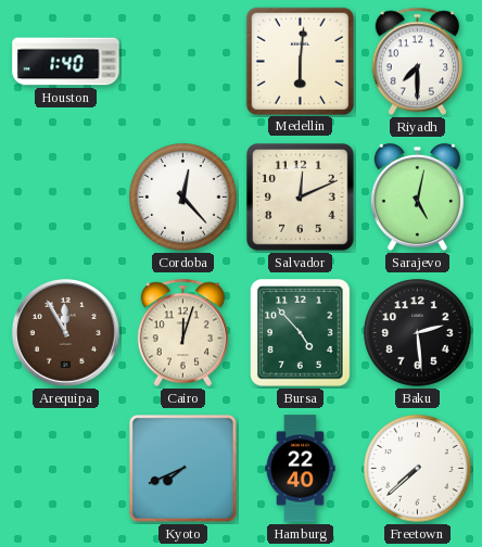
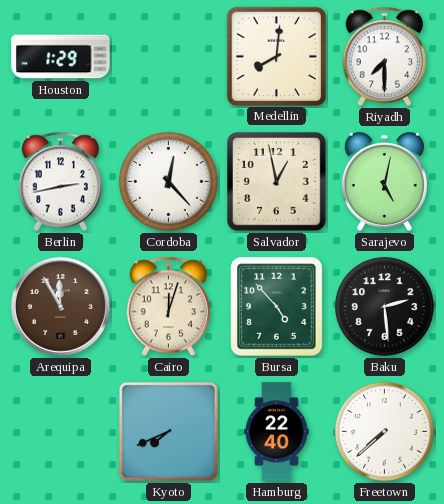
Houston: 1:40 -> 1:29
Medellin: 6:01 -> 8:01
Berlin: none -> 2:43
Salvador: 12:11 -> 12:58
